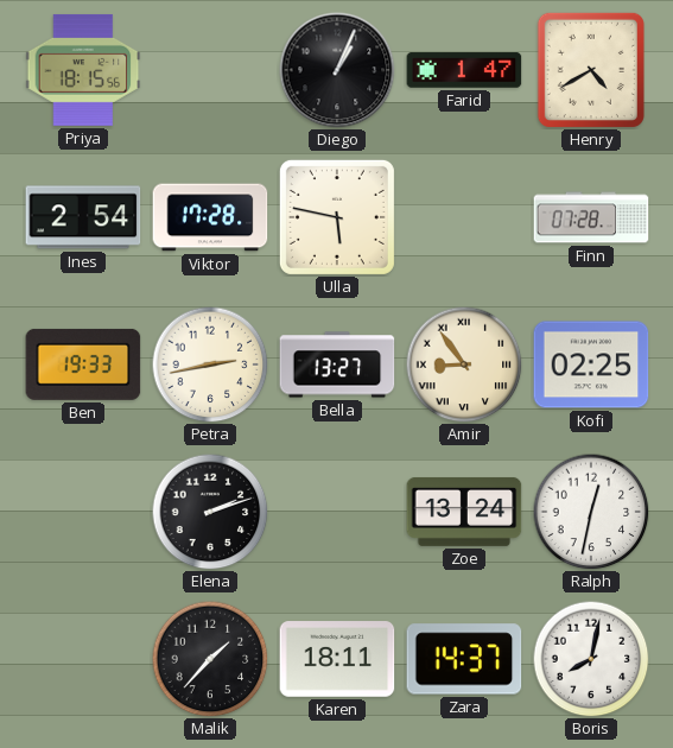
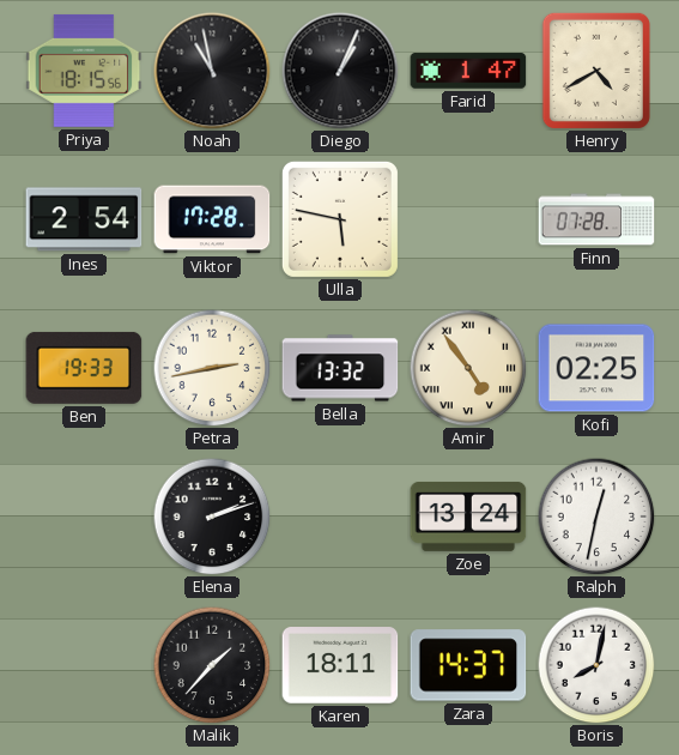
Noah: none -> 10:58
Bella: 13:27 -> 13:32
Amir: 8:54 -> 4:54
